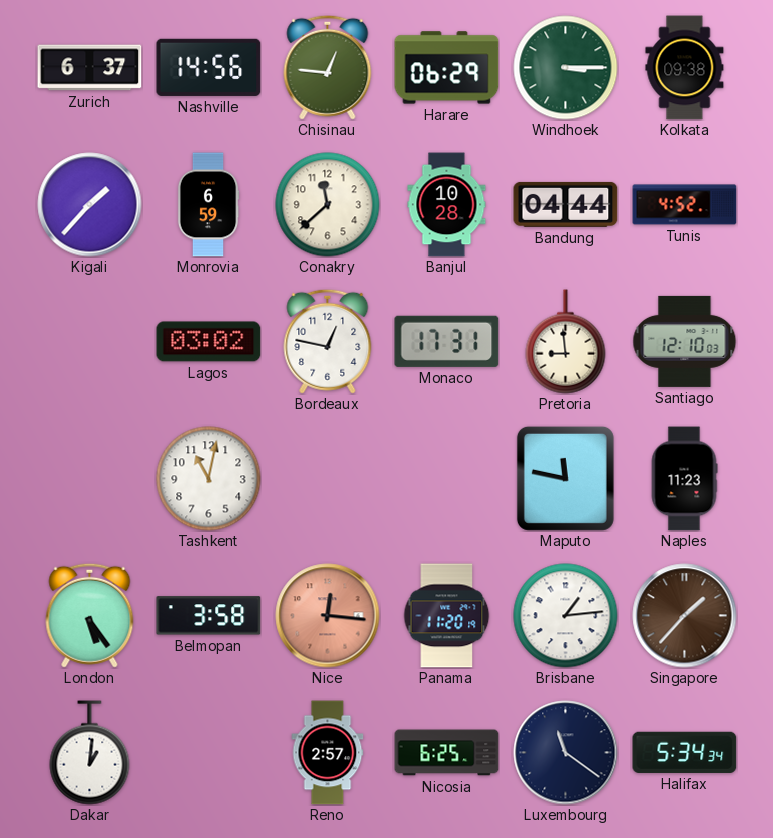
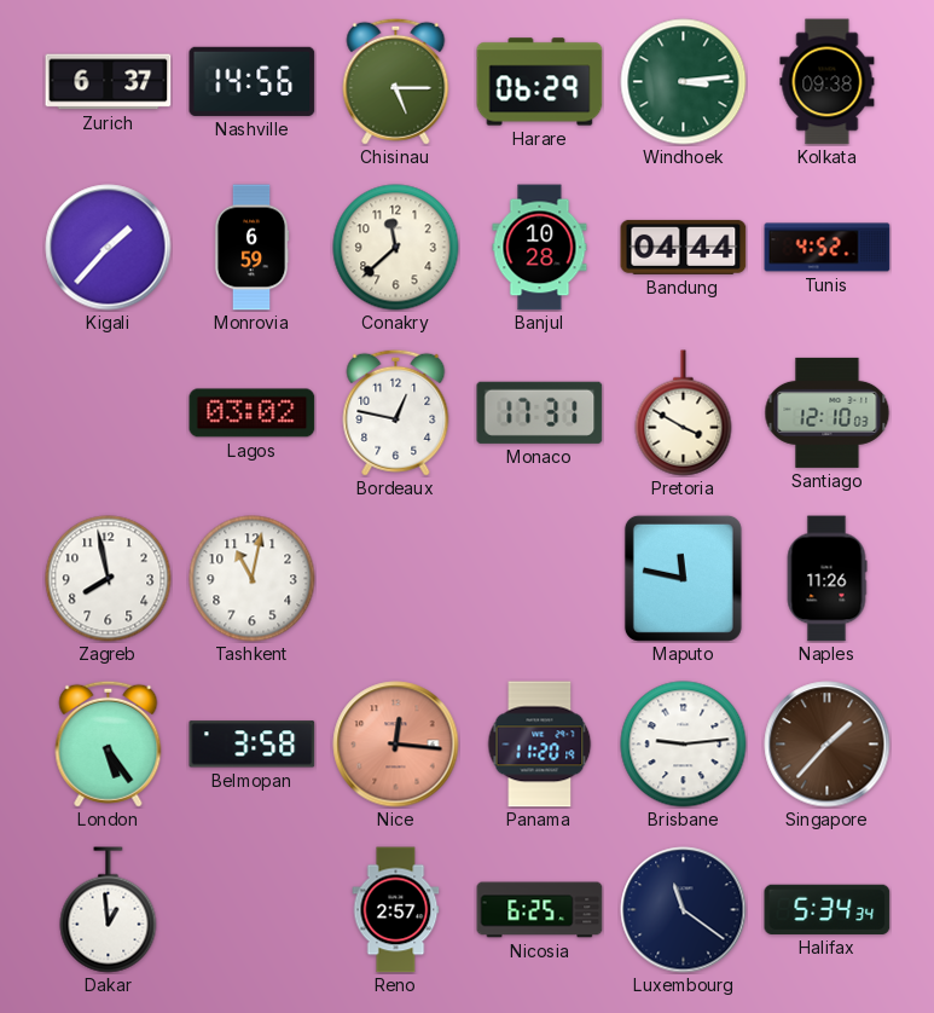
Chisinau: 12:46 -> 5:15
Windhoek: 3:15 -> 3:14
Pretoria: 8:59 -> 3:50
Zagreb: none -> 7:58
Naples: 11:23 -> 11:26
Brisbane: 1:14 -> 9:14
Dakar: 1:01 -> 12:59
